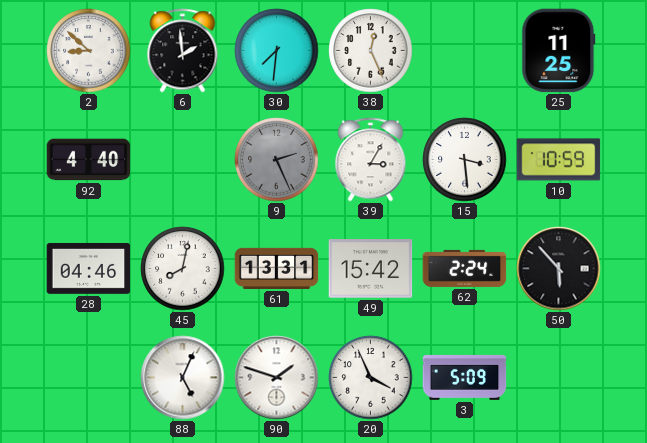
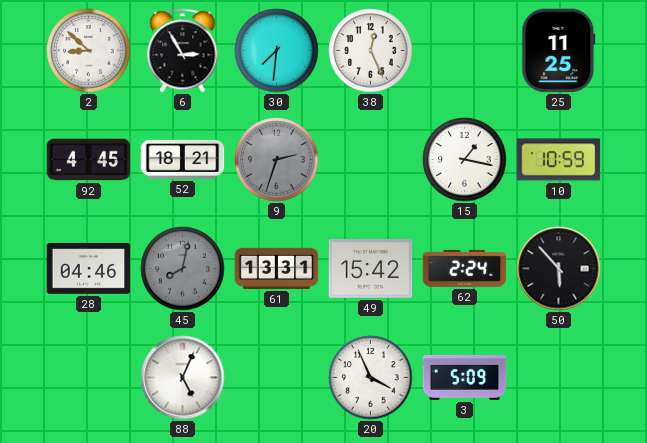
6: 1:59 -> 2:55
92: 4:40 -> 4:45
52: none -> 18:21
9: 2:26 -> 2:33
39: 3:05 -> none
15: 3:29 -> 1:17
45 dial: white -> grey
90: 1:48 -> none
